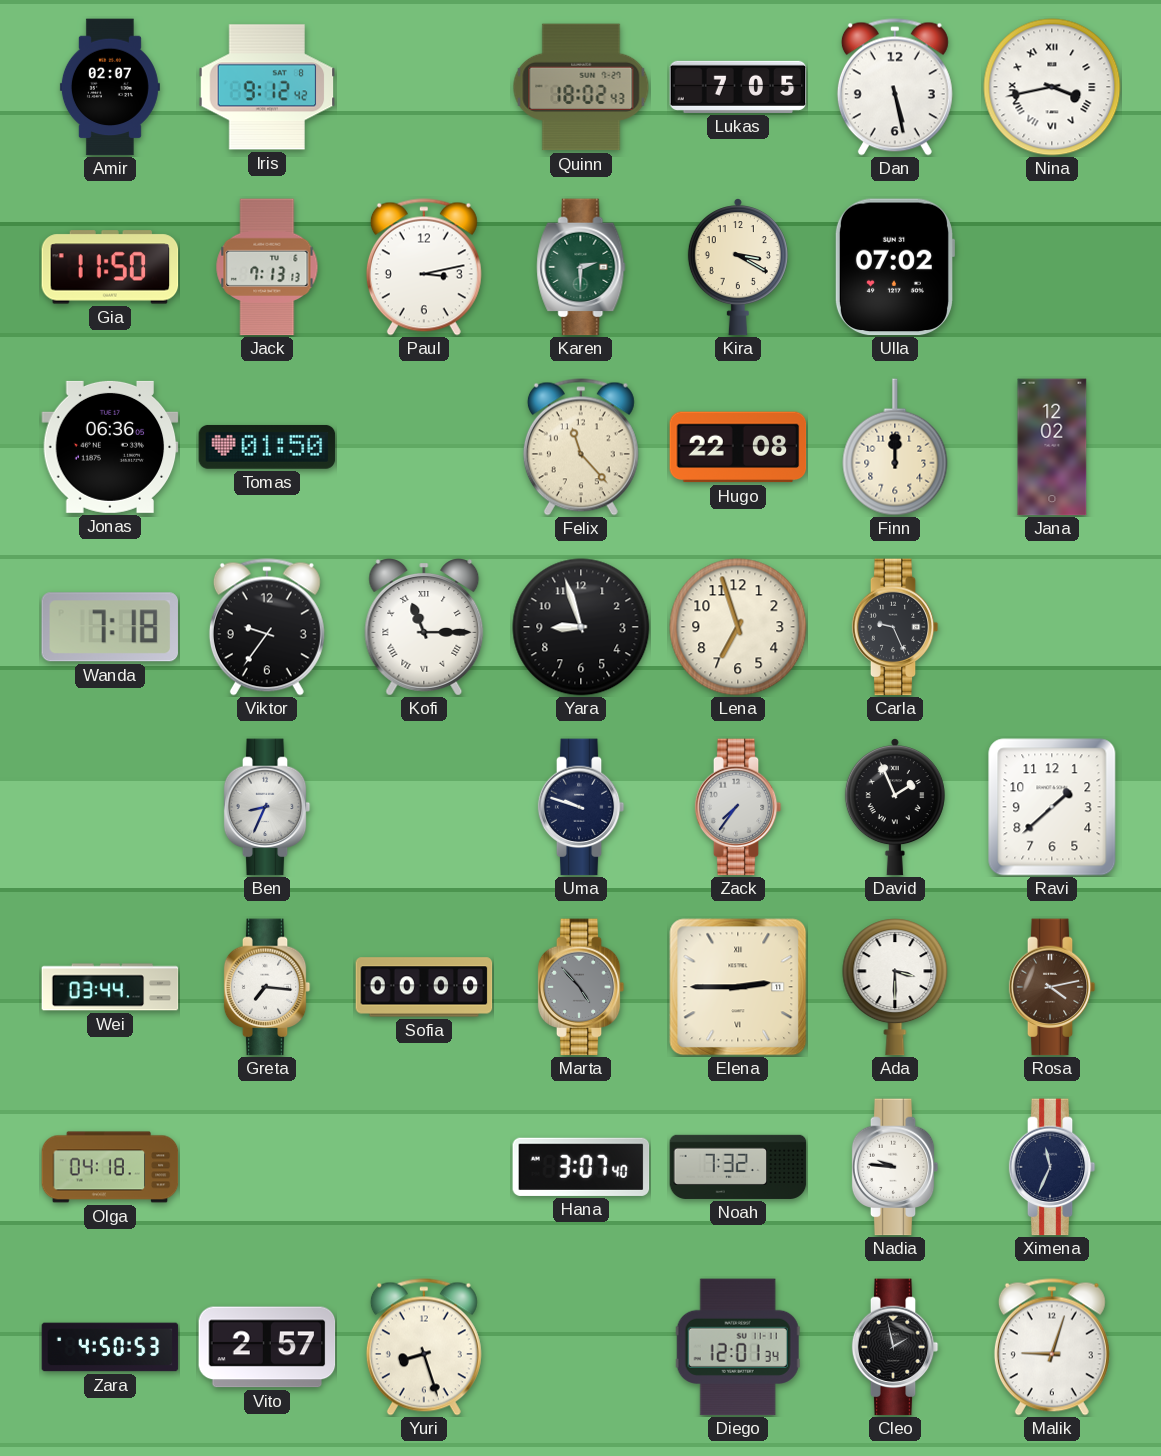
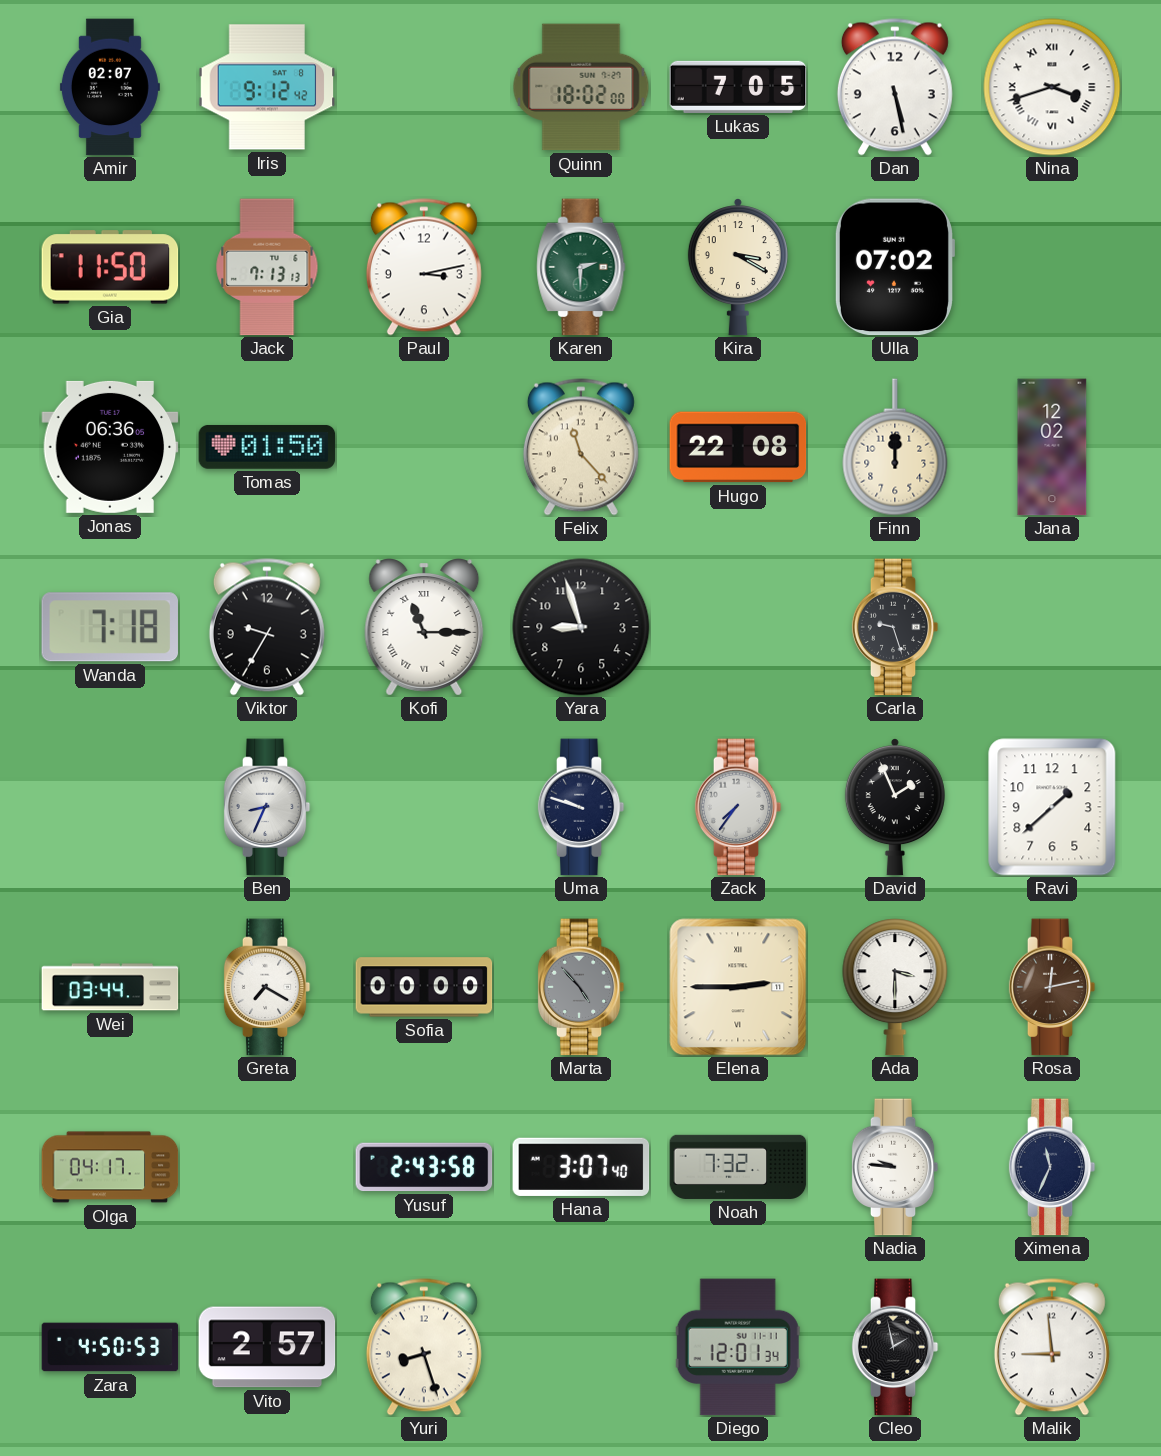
Quinn: 18:02:43 -> 18:02:00
Nina: 3:43 -> 3:42
Viktor: 9:36 -> 9:35
Lena: 6:57 -> none
Carla: 9:26 -> 9:27
Greta: 7:16 -> 7:20
Rosa: 4:13 -> 12:13
Olga: 04:18 -> 04:17
Yusuf: none -> 2:43
Malik: 9:03 -> 8:59
